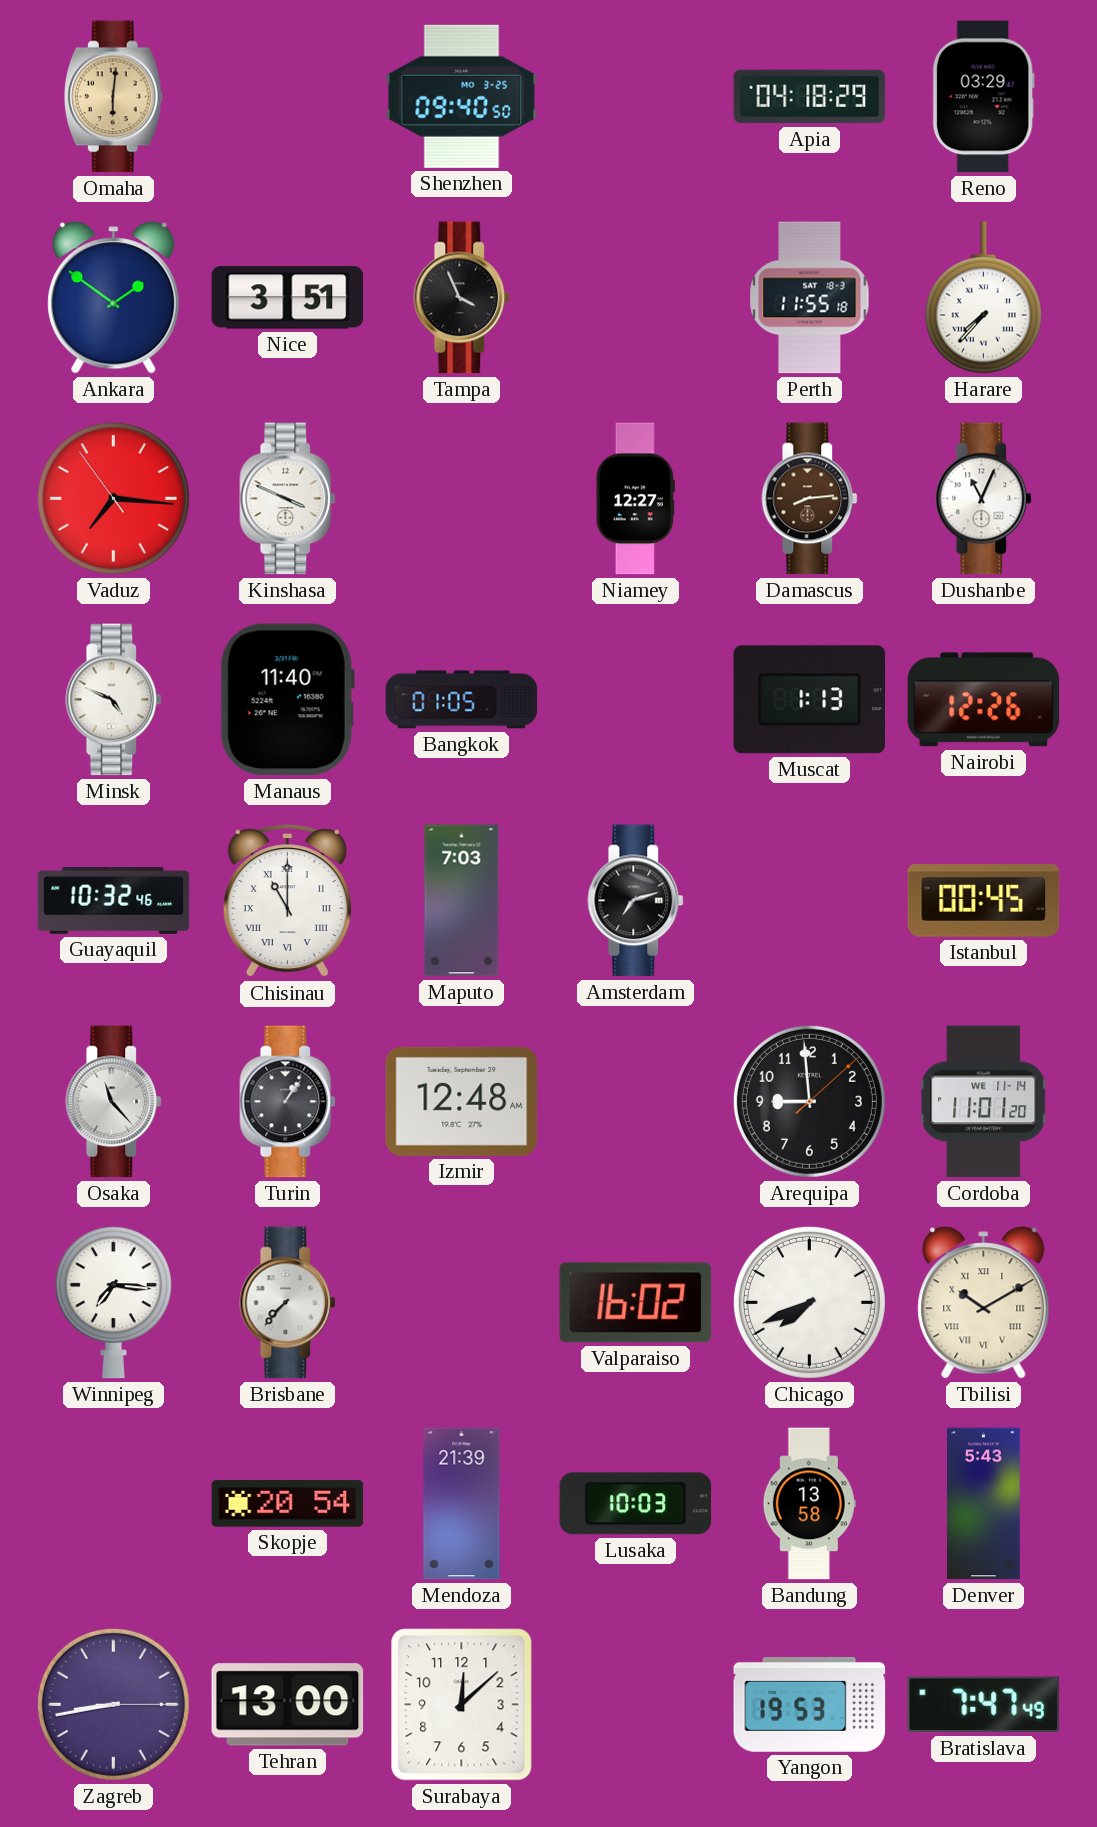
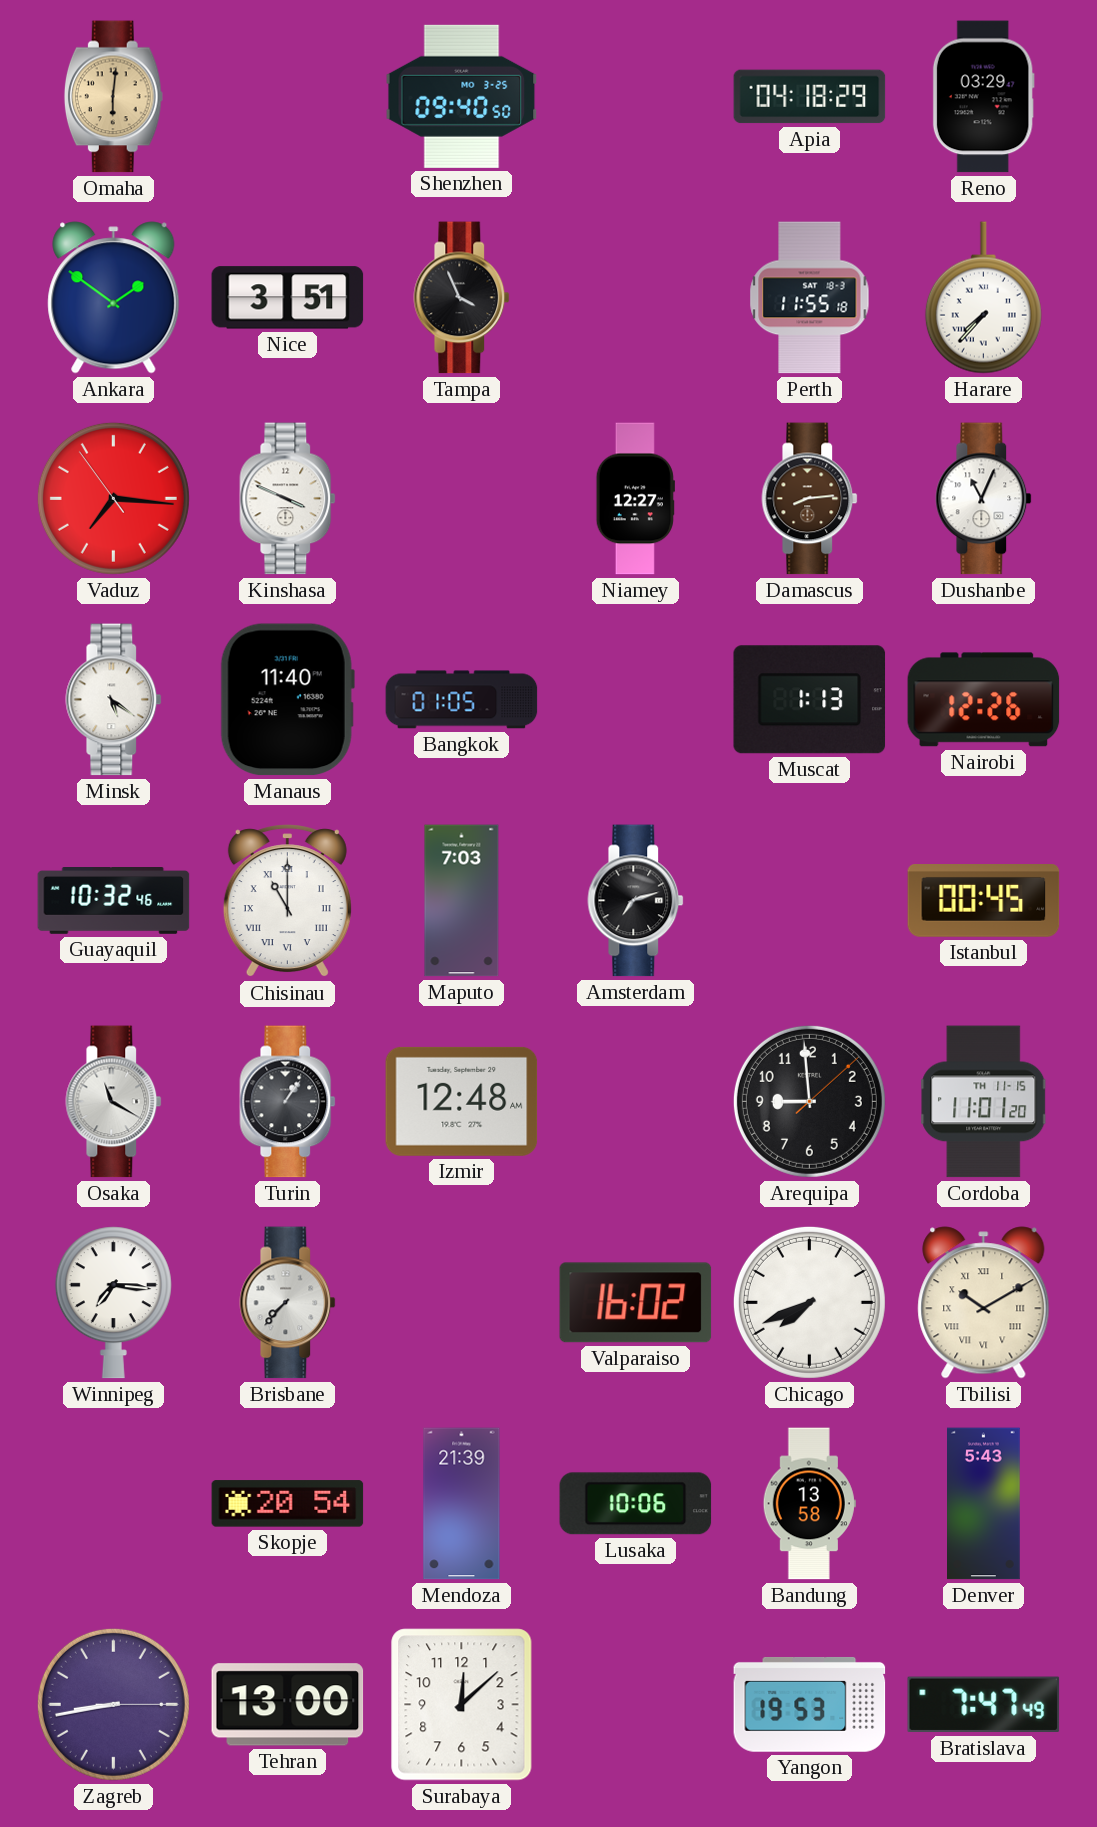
Minsk: 4:49 -> 5:21
Osaka: 11:23 -> 11:20
Cordoba date: WE 11-14 -> TH 11-15
Lusaka: 10:03 -> 10:06
